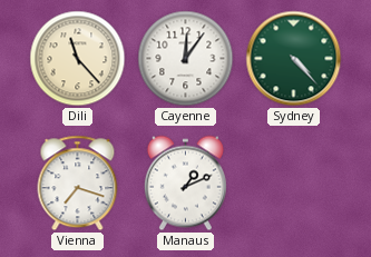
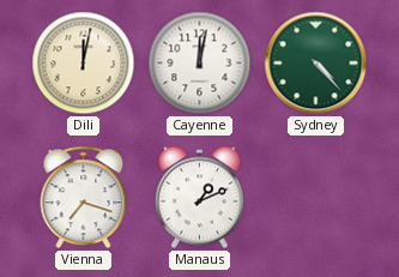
Dili: 11:23 -> 12:02
Cayenne: 12:06 -> 12:02
